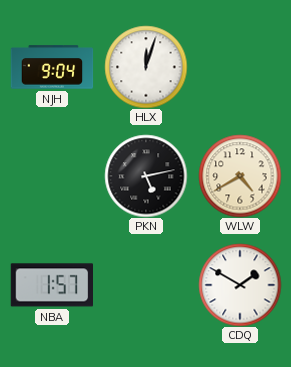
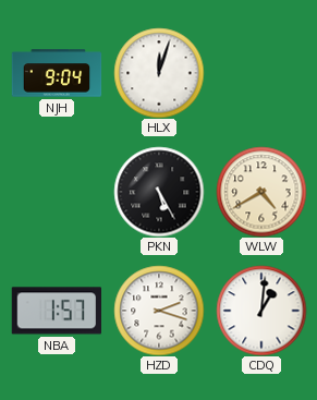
PKN: 5:13 -> 5:25
HZD: none -> 2:18
CDQ: 1:50 -> 1:01
